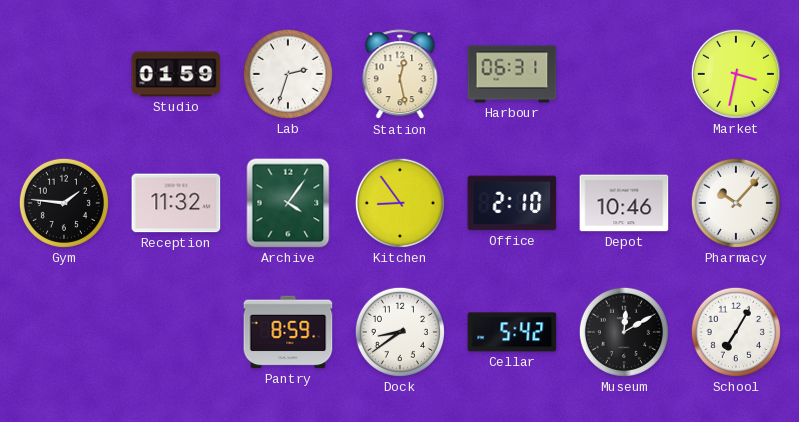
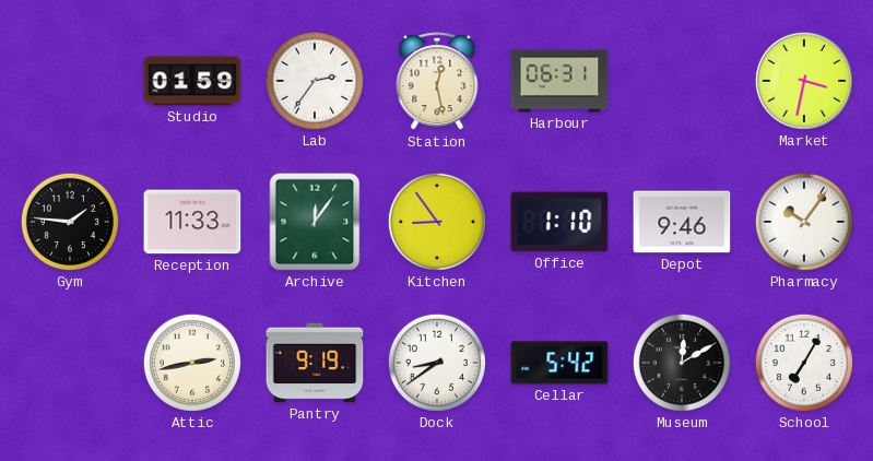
Lab: 2:33 -> 2:36
Reception: 11:32 -> 11:33
Archive: 4:06 -> 12:06
Office: 2:10 -> 1:10
Depot: 10:46 -> 9:46
Pharmacy: 10:07 -> 10:06
Attic: none -> 2:43
Pantry: 8:59 -> 9:19
